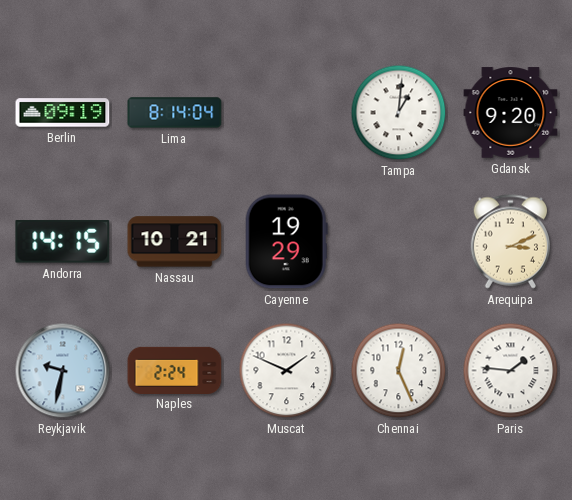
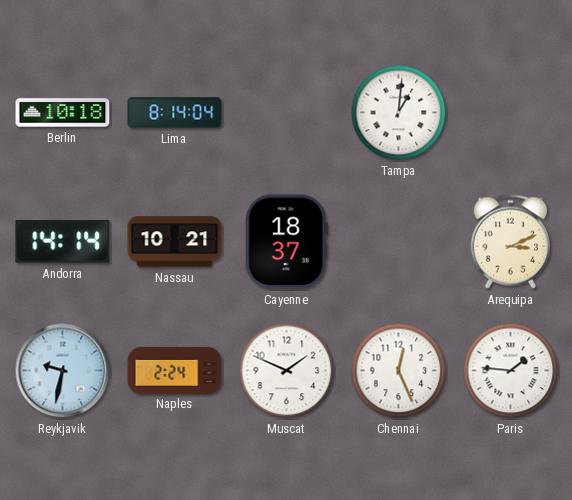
Berlin: 09:19 -> 10:18
Gdansk: 9:20 -> none
Andorra: 14:15 -> 14:14
Cayenne: 19:29 -> 18:37
